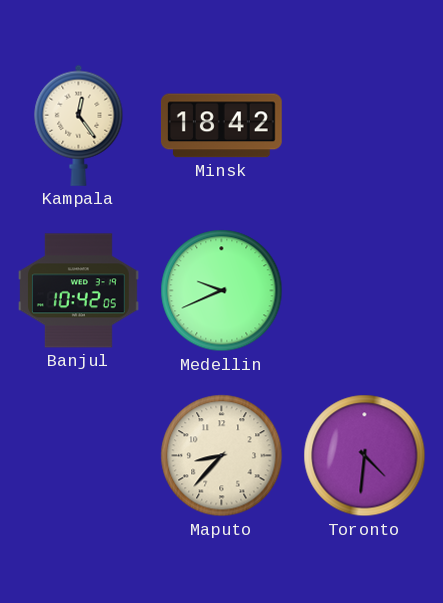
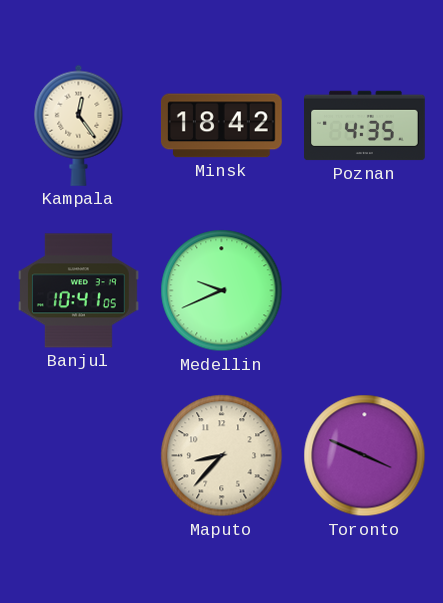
Poznan: none -> 4:35
Banjul: 10:42 -> 10:41
Toronto: 4:31 -> 3:49
